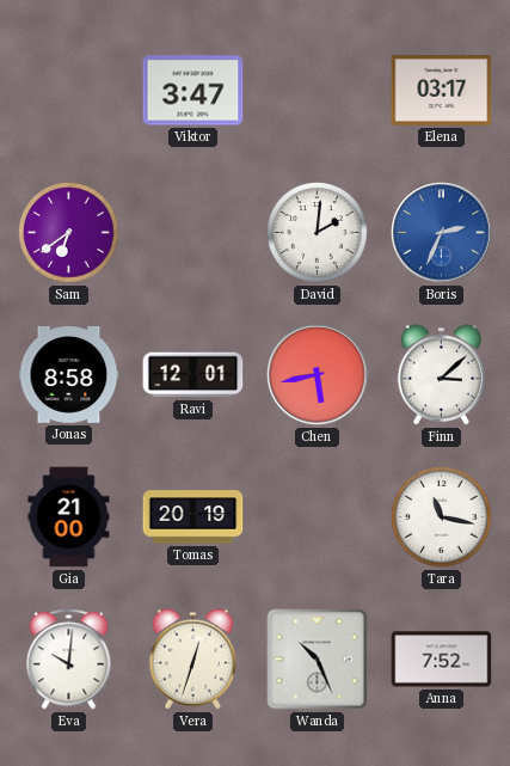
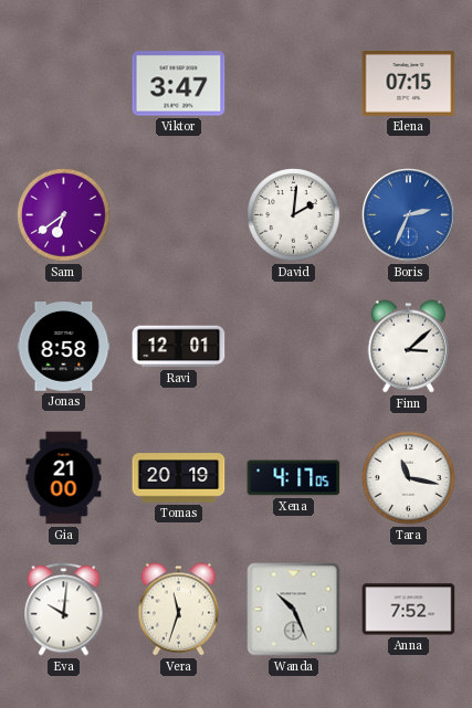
Elena: 03:17 -> 07:15
Chen: 5:43 -> none
Xena: none -> 4:17
Vera: 12:33 -> 11:33
